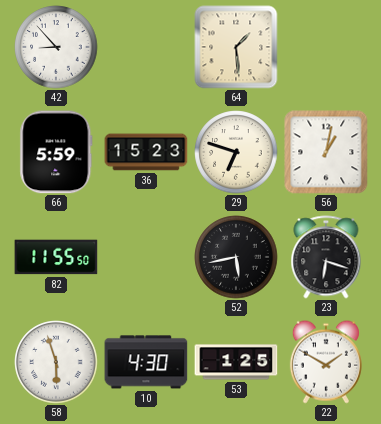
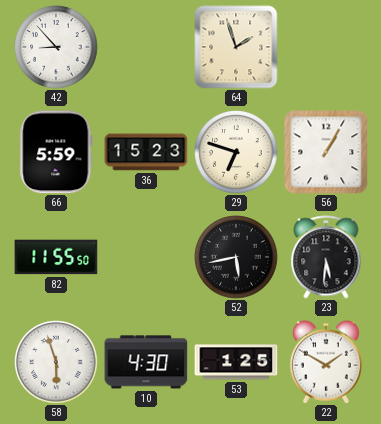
64: 1:29 -> 1:57
56: 1:02 -> 1:05
23: 6:18 -> 5:31
